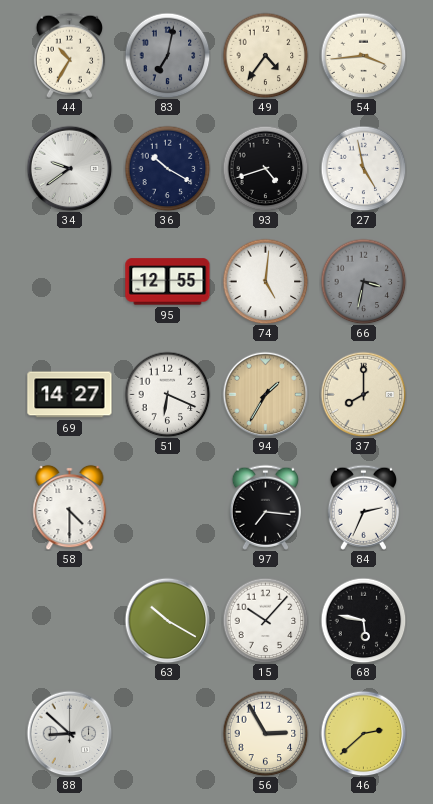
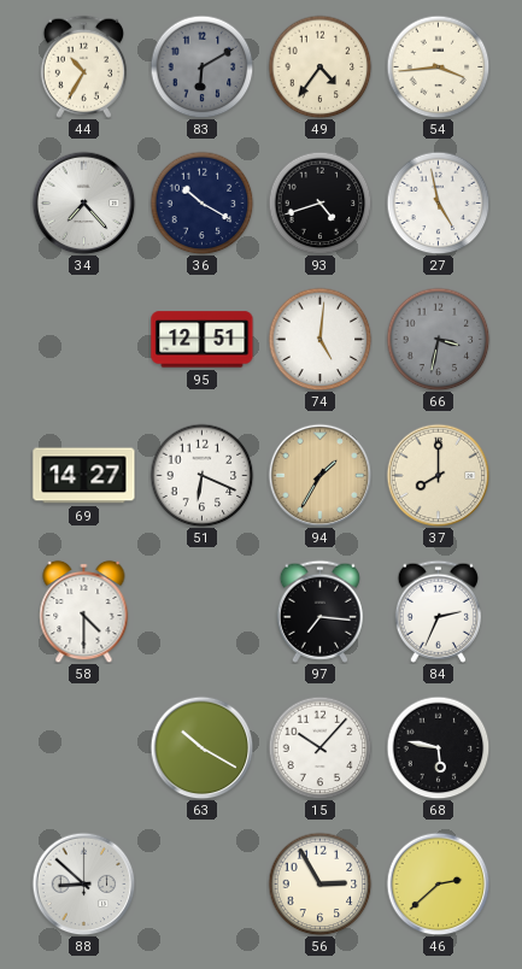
83: 7:02 -> 6:10
34: 9:39 -> 7:23
95: 12:55 -> 12:51
